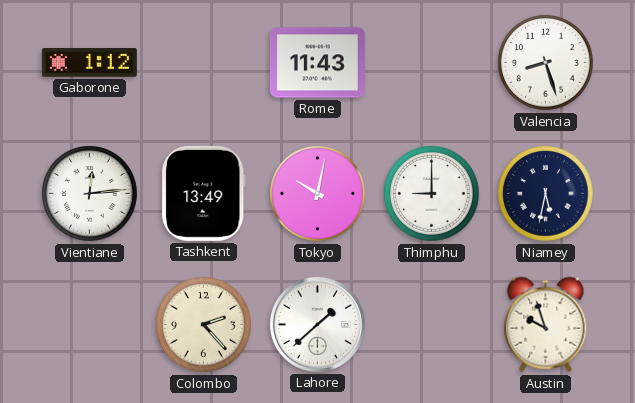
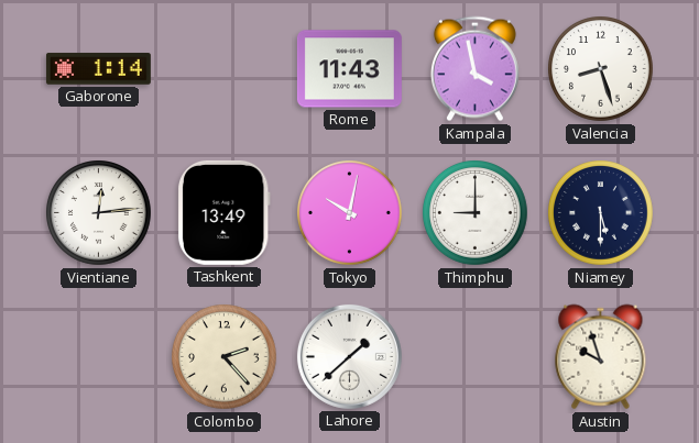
Gaborone: 1:12 -> 1:14
Kampala: none -> 3:58
Niamey: 5:32 -> 5:30
